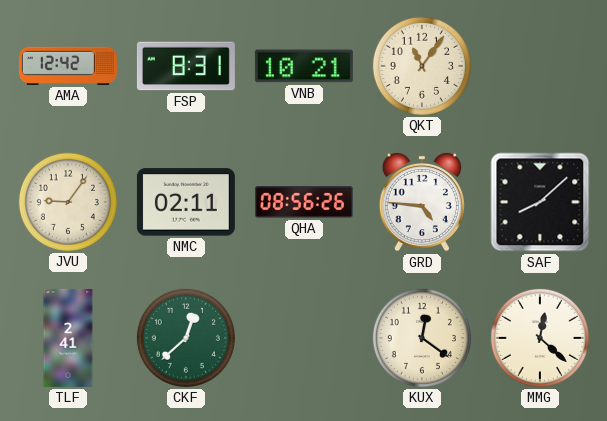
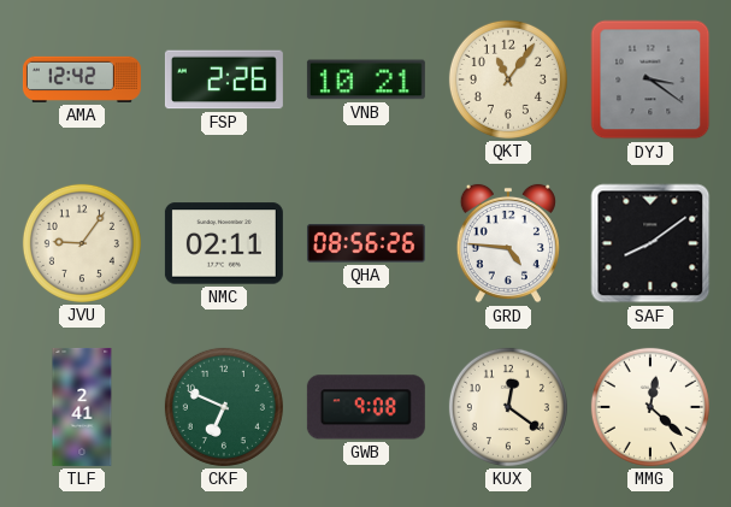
FSP: 8:31 -> 2:26
DYJ: none -> 3:21
SAF: 8:08 -> 8:09
CKF: 12:38 -> 6:49
GWB: none -> 9:08
